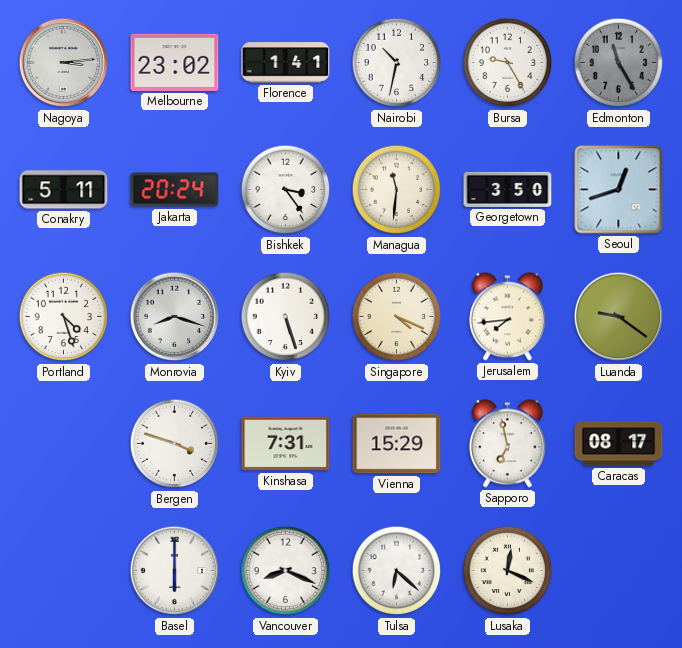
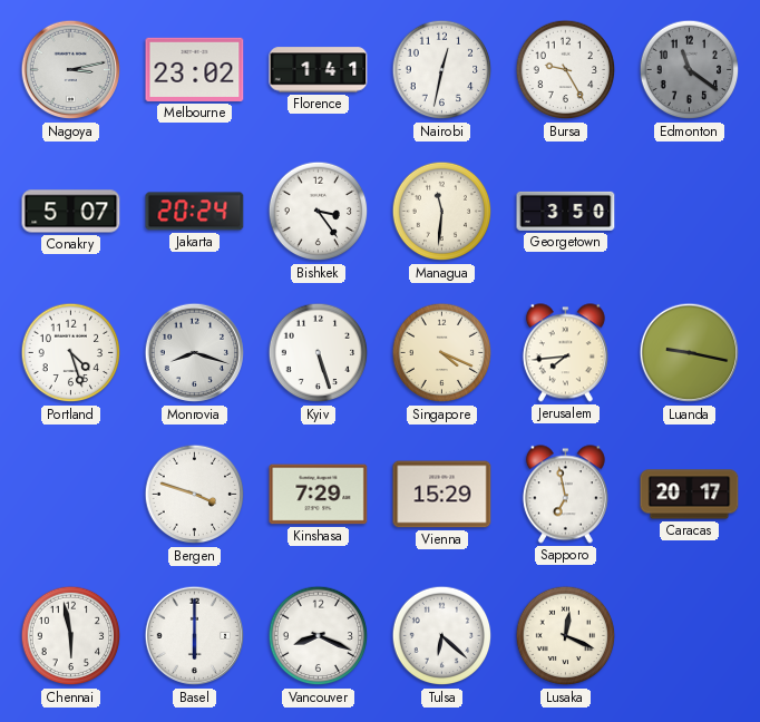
Nagoya: 3:14 -> 3:13
Nairobi: 10:32 -> 12:32
Edmonton: 11:25 -> 11:21
Conakry: 5:11 -> 5:07
Seoul: 12:42 -> none
Luanda: 9:21 -> 9:17
Kinshasa: 7:31 -> 7:29
Caracas: 08:17 -> 20:17
Chennai: none -> 5:58
